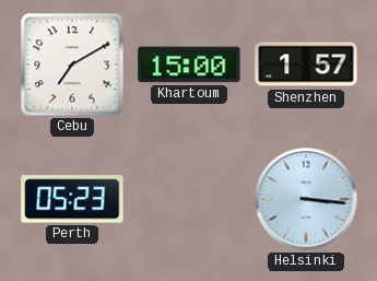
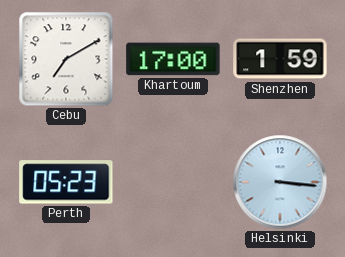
Khartoum: 15:00 -> 17:00
Shenzhen: 1:57 -> 1:59
